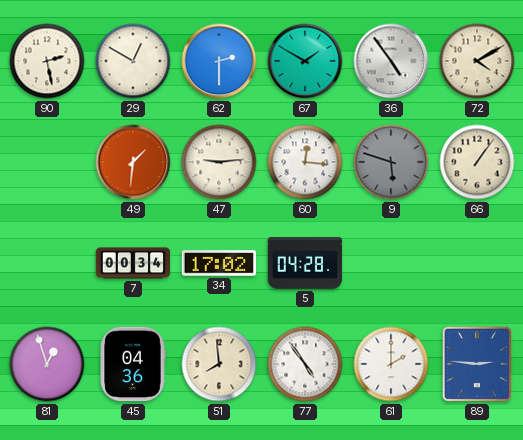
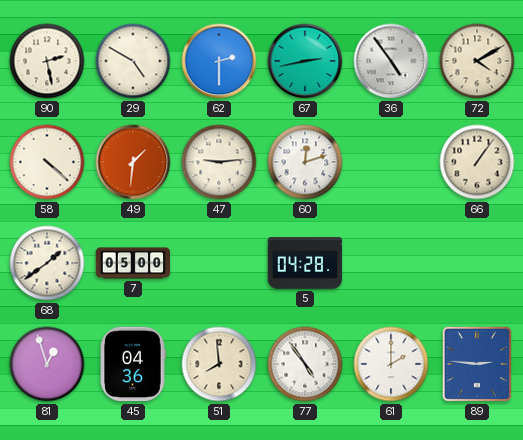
29: 12:50 -> 4:50
67: 1:50 -> 2:43
58: none -> 4:22
60: 12:16 -> 12:12
9: 5:48 -> none
68: none -> 1:39
7: 00:34 -> 05:00
34: 17:02 -> none
